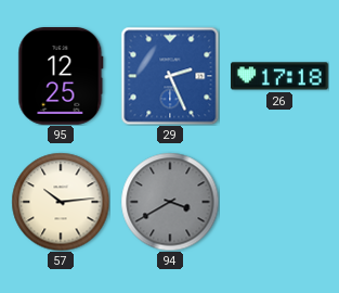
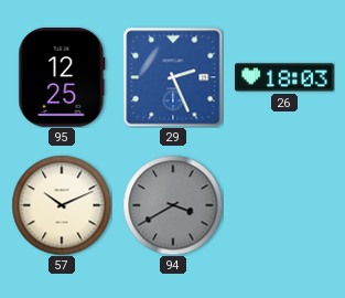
26: 17:18 -> 18:03
57: 10:14 -> 10:11
